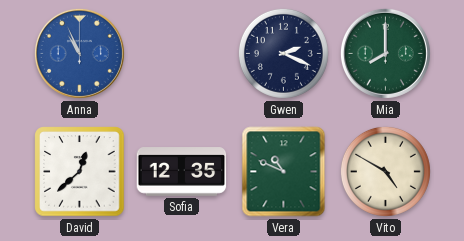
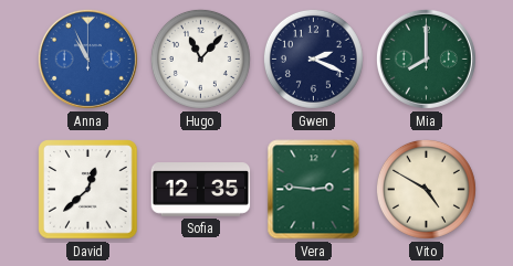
Hugo: none -> 11:07
Vera: 10:49 -> 2:46
